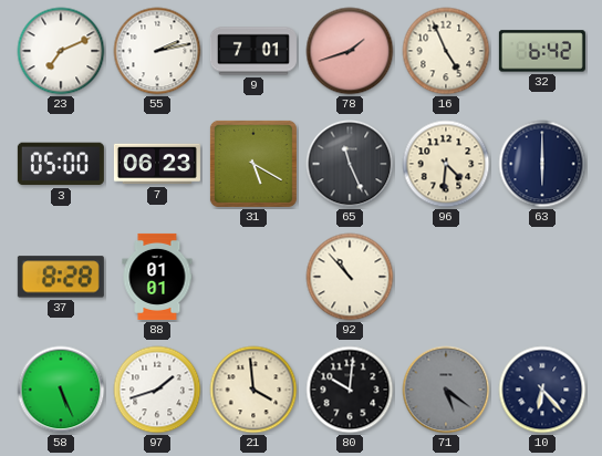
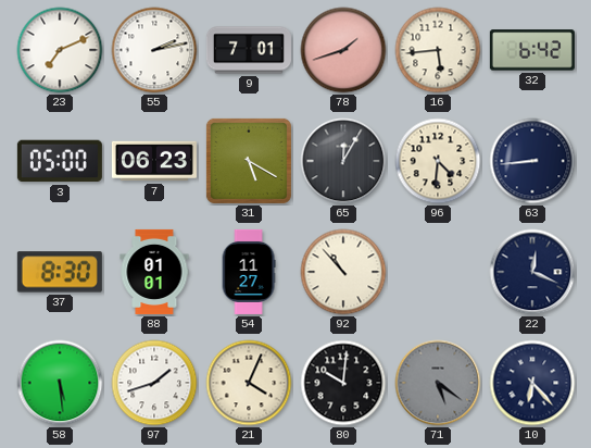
16: 4:56 -> 5:44
65: 11:26 -> 12:05
63: 6:00 -> 8:44
37: 8:28 -> 8:30
54: none -> 11:27
22: none -> 12:19
58: 5:26 -> 5:29
21: 3:59 -> 4:04
